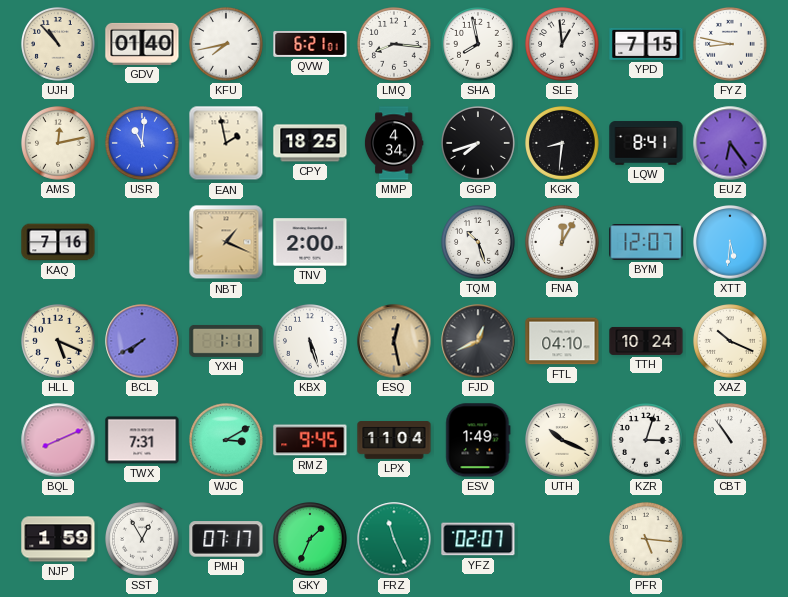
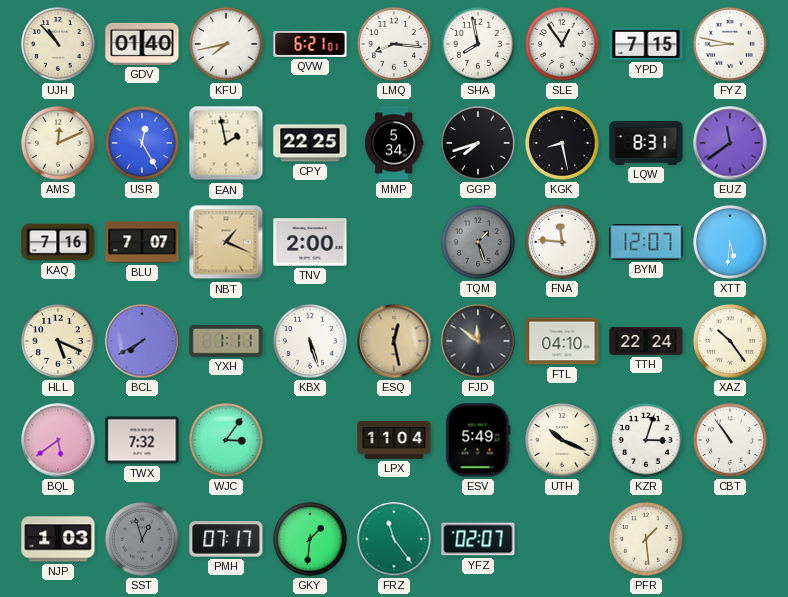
SLE: 12:59 -> 12:54
AMS: 12:13 -> 12:11
USR: 11:01 -> 12:25
CPY: 18:25 -> 22:25
MMP: 4:34 -> 5:34
KGK: 8:31 -> 8:28
LQW: 8:41 -> 8:31
EUZ: 6:24 -> 11:39
BLU: none -> 7:07
TQM: 10:27 -> 1:27
TQM dial: white -> grey
FNA: 12:05 -> 11:46
FJD: 12:41 -> 11:51
TTH: 10:24 -> 22:24
XAZ: 10:19 -> 10:24
BQL: 8:11 -> 5:39
TWX: 7:31 -> 7:32
WJC: 3:10 -> 3:06
RMZ: 9:45 -> none
ESV: 1:49 -> 5:49
NJP: 1:59 -> 1:03
SST: 12:55 -> 12:57
SST dial: white -> grey
GKY: 1:34 -> 1:31
FRZ: 11:26 -> 11:24
PFR: 5:16 -> 1:29
